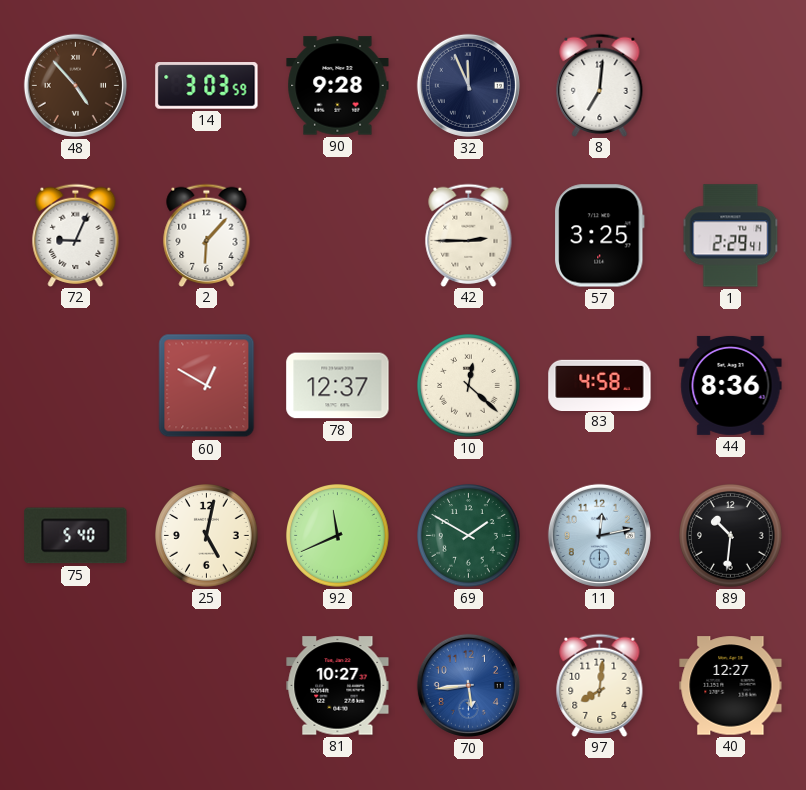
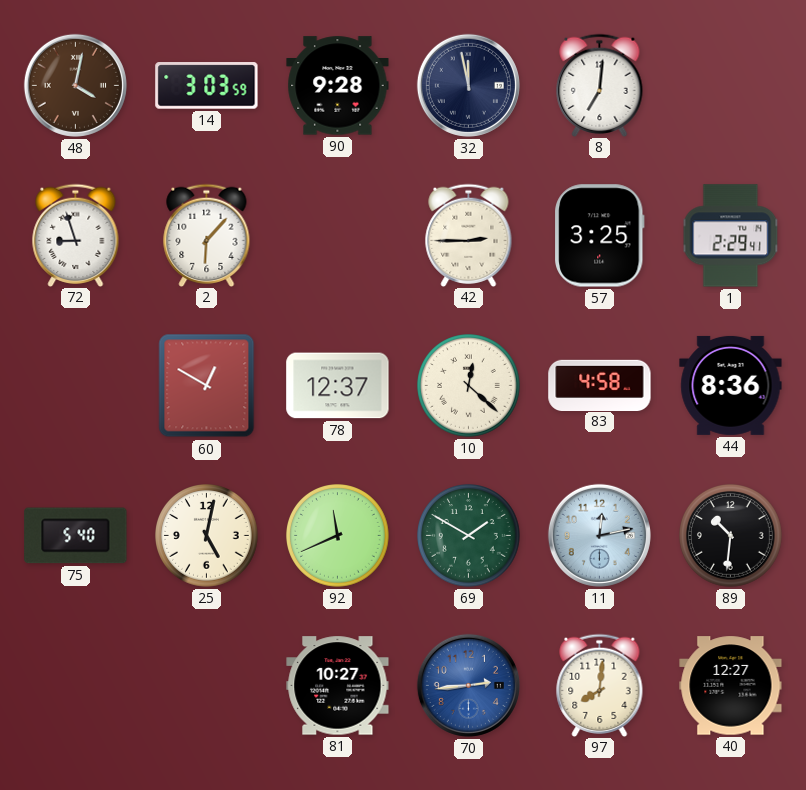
48: 4:53 -> 4:02
32: 11:56 -> 11:58
72: 9:04 -> 8:57
70: 5:44 -> 2:44
